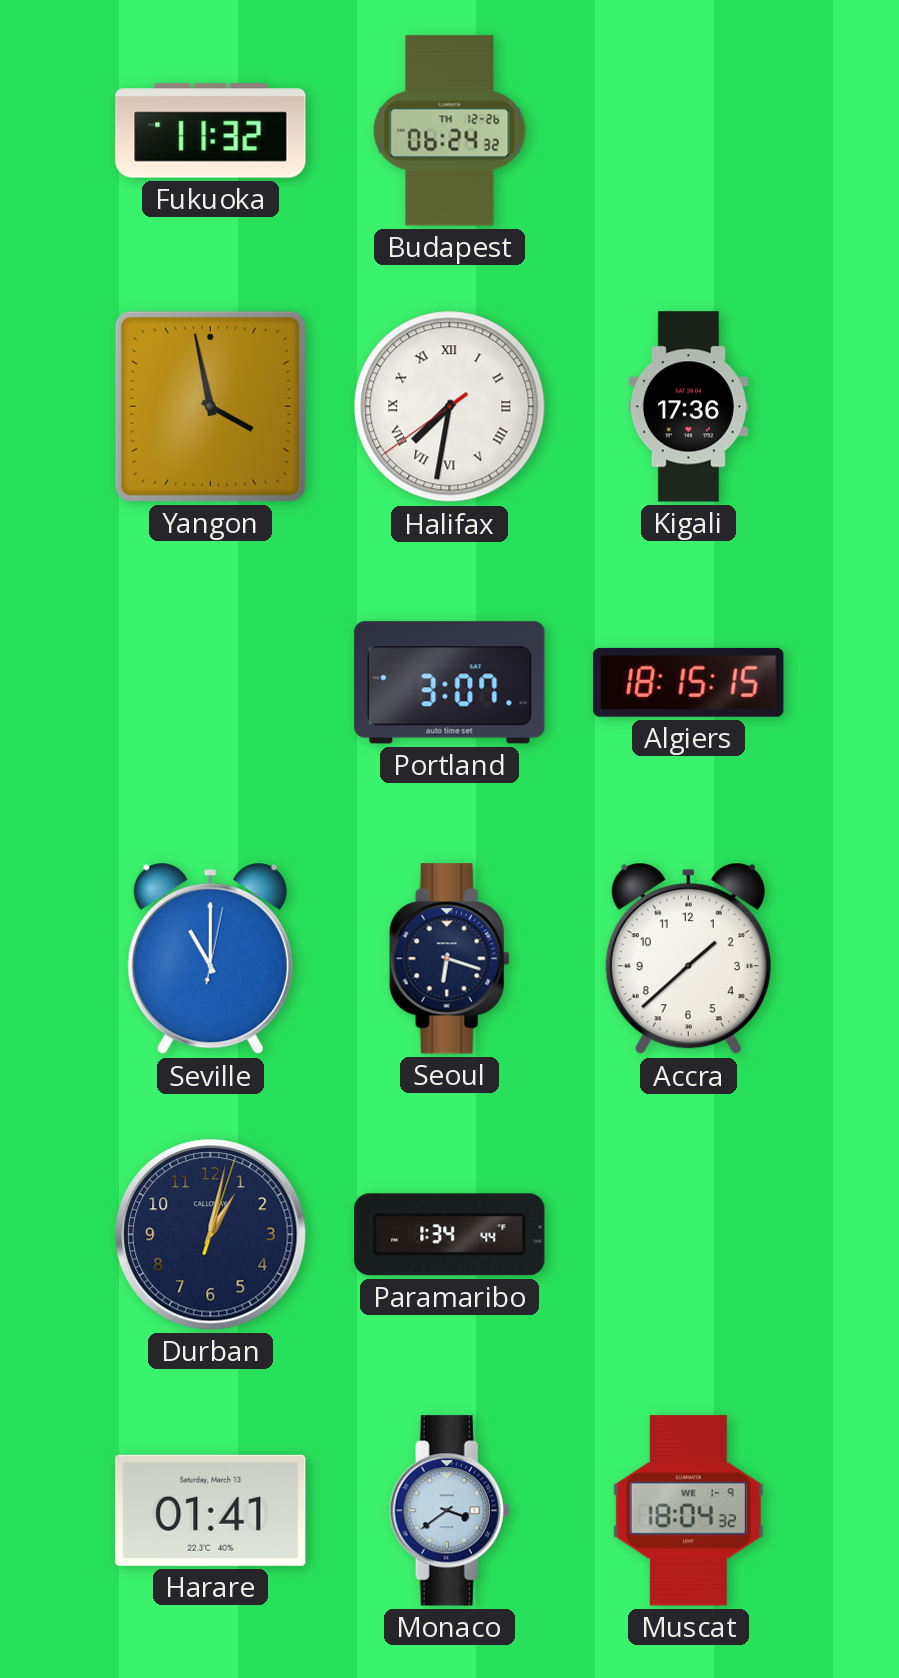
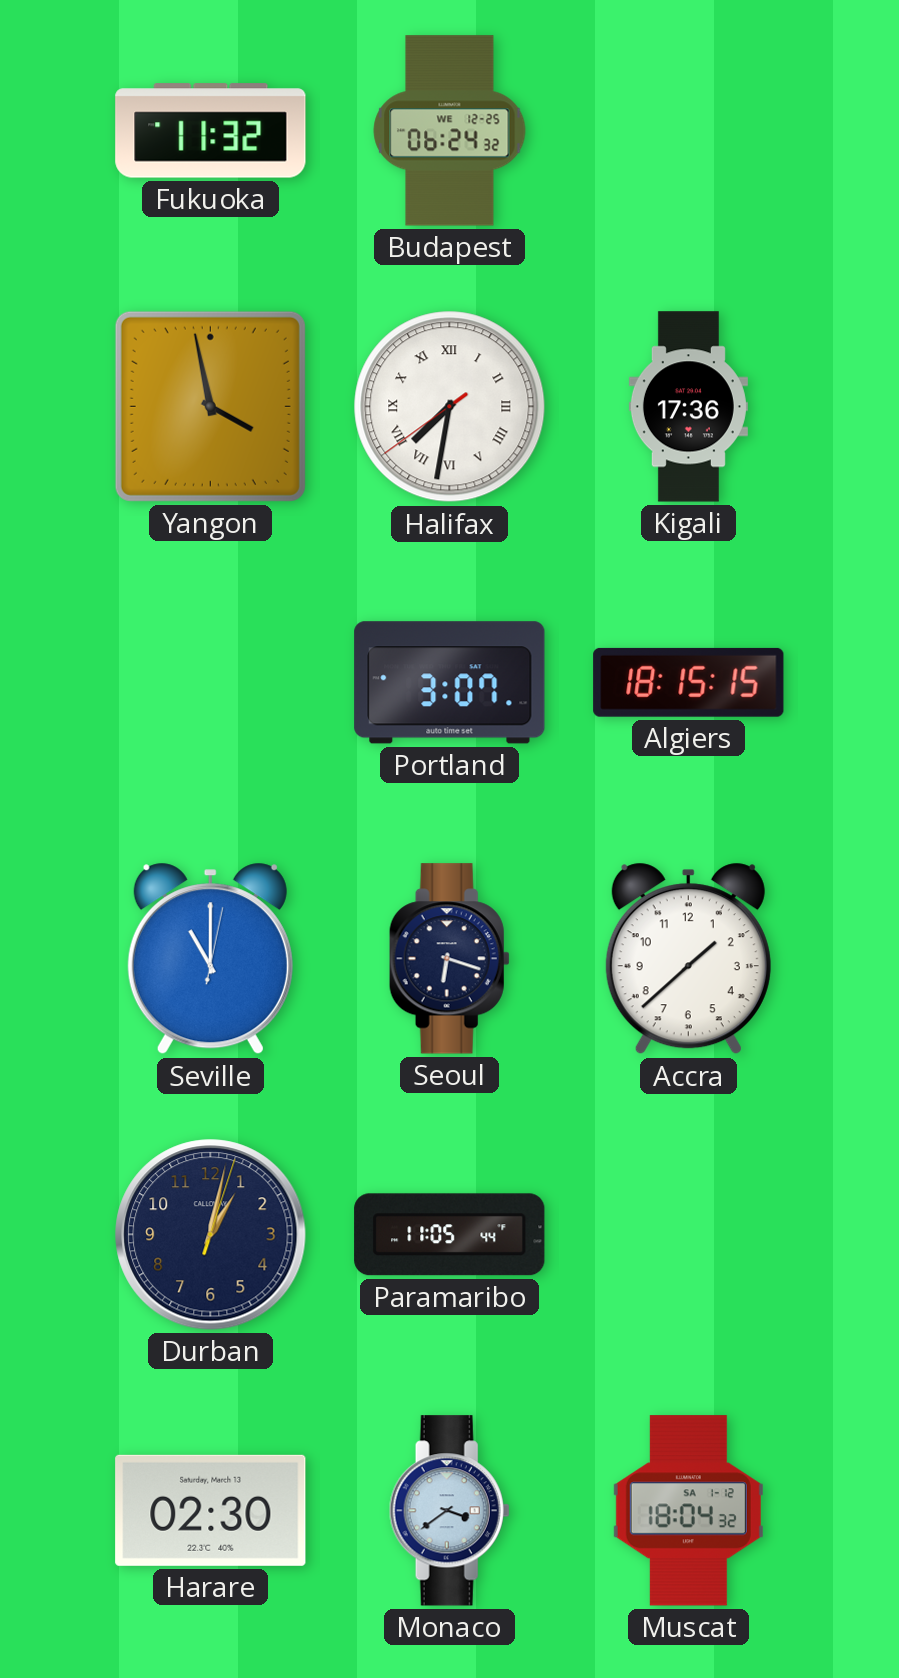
Budapest date: TH 12-26 -> WE 12-25
Paramaribo: 1:34 -> 11:05
Harare: 01:41 -> 02:30
Muscat date: WE 1-9 -> SA 1-12
